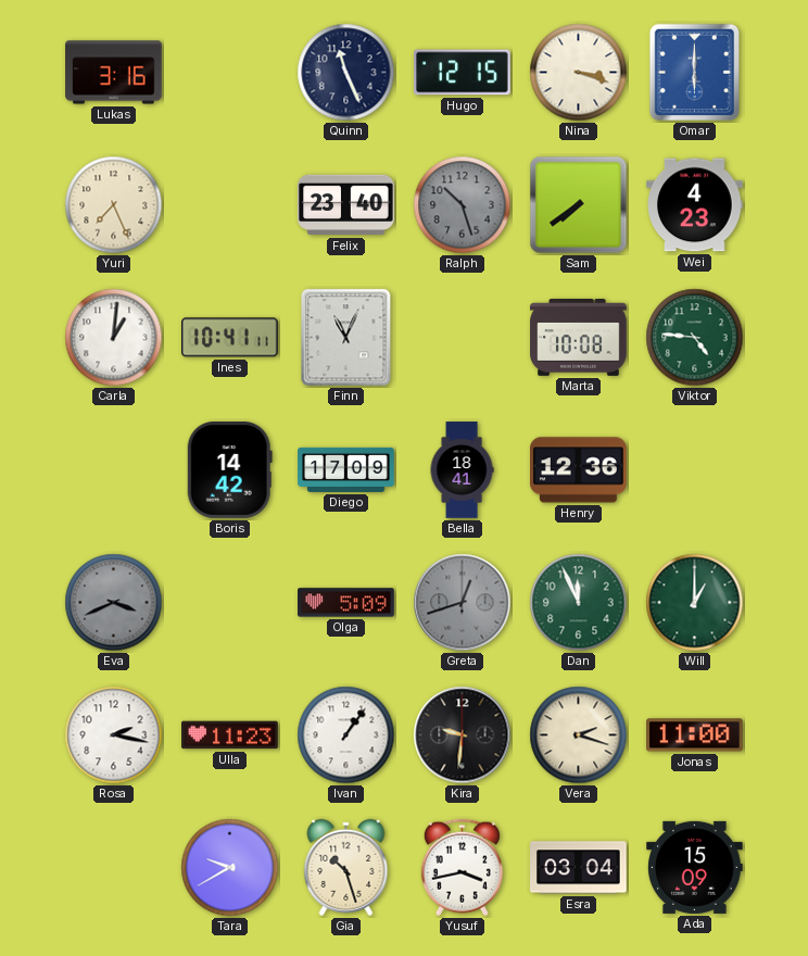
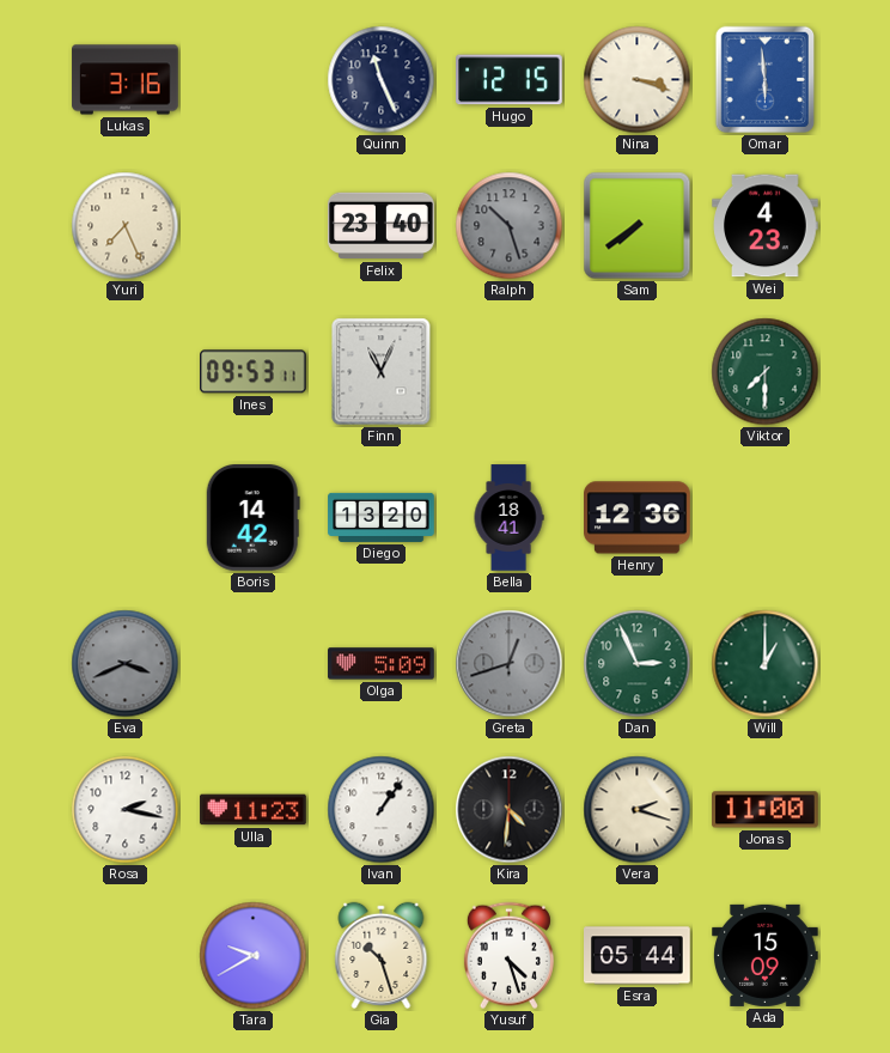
Omar: 6:00 -> 5:59
Carla: 1:01 -> none
Ines: 10:41 -> 09:53
Marta: 10:08 -> none
Viktor: 4:46 -> 7:30
Diego: 17:09 -> 13:20
Dan: 11:56 -> 2:56
Kira: 9:31 -> 4:31
Yusuf: 3:43 -> 4:27
Esra: 03:04 -> 05:44
